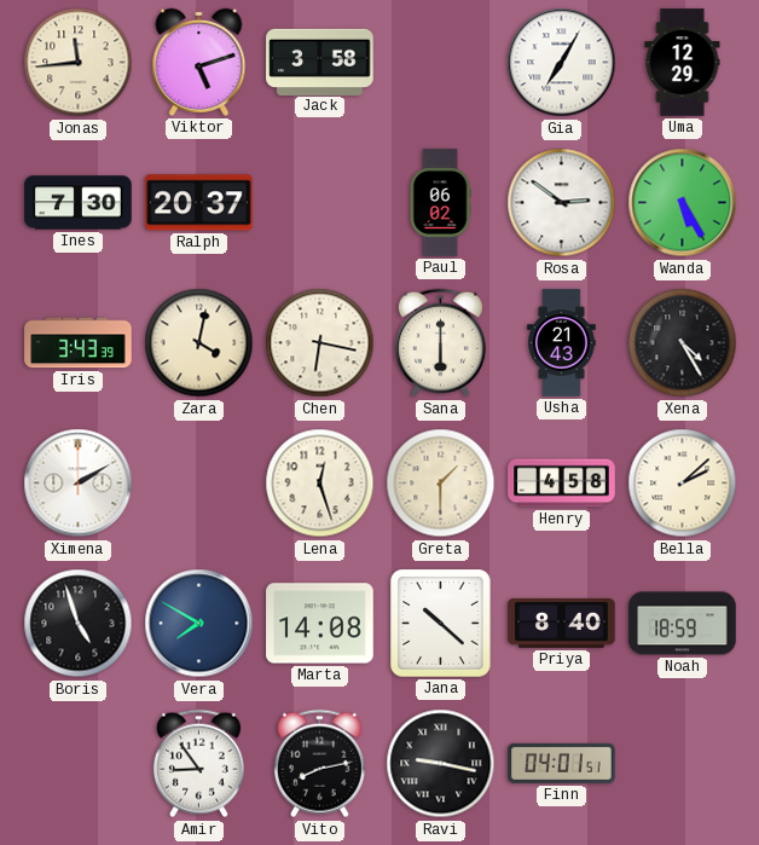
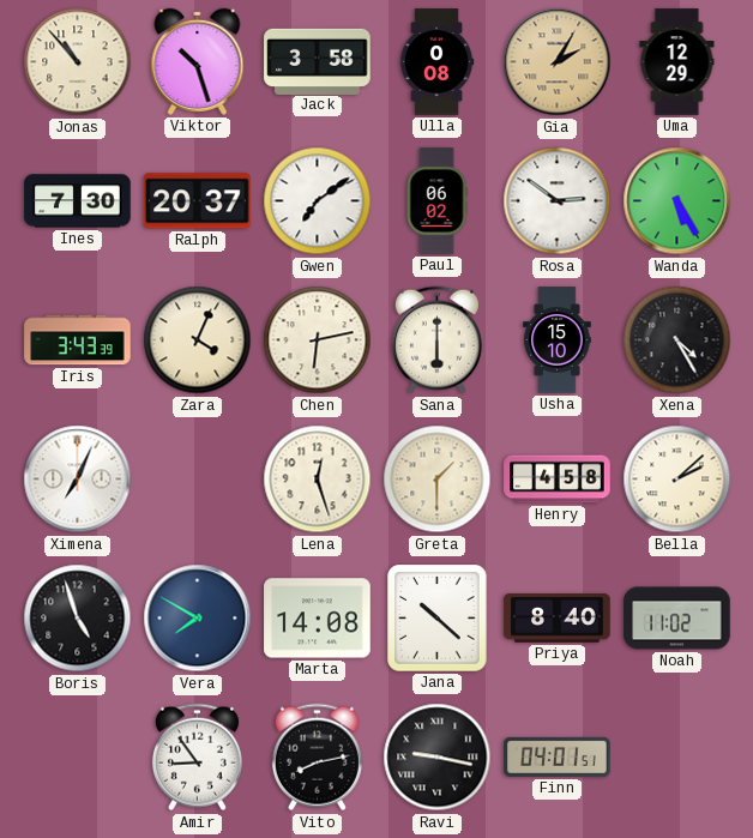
Jonas: 11:44 -> 10:53
Viktor: 5:12 -> 10:27
Ulla: none -> 0:08
Gia: 7:05 -> 2:05
Gia dial: white -> champagne
Gwen: none -> 7:09
Zara: 4:02 -> 4:04
Chen: 6:17 -> 6:13
Usha: 21:43 -> 15:10
Ximena: 2:10 -> 7:04
Noah: 18:59 -> 11:02
